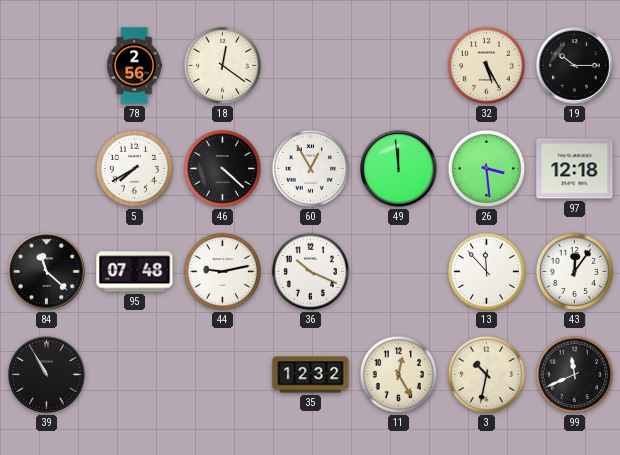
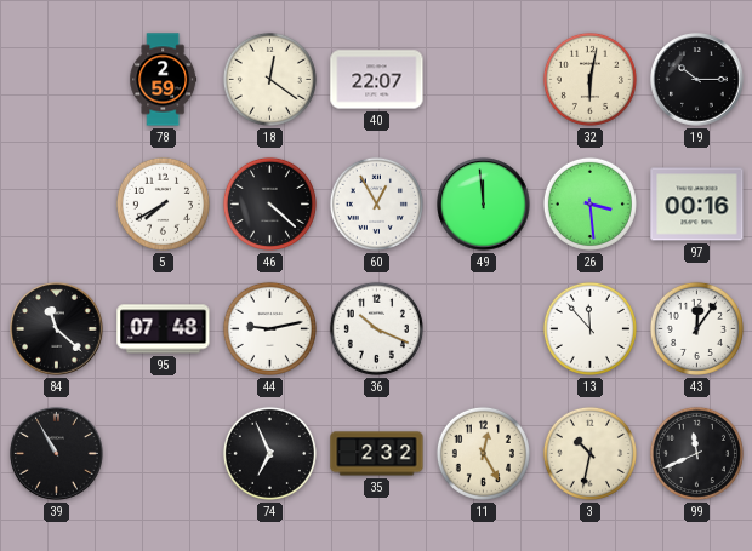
78: 2:56 -> 2:59
40: none -> 22:07
32: 5:25 -> 6:02
97: 12:18 -> 00:16
74: none -> 6:56
35: 12:32 -> 2:32
